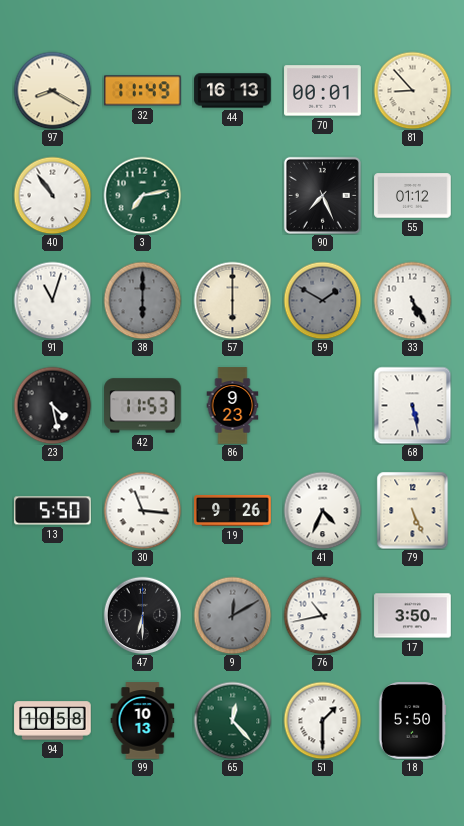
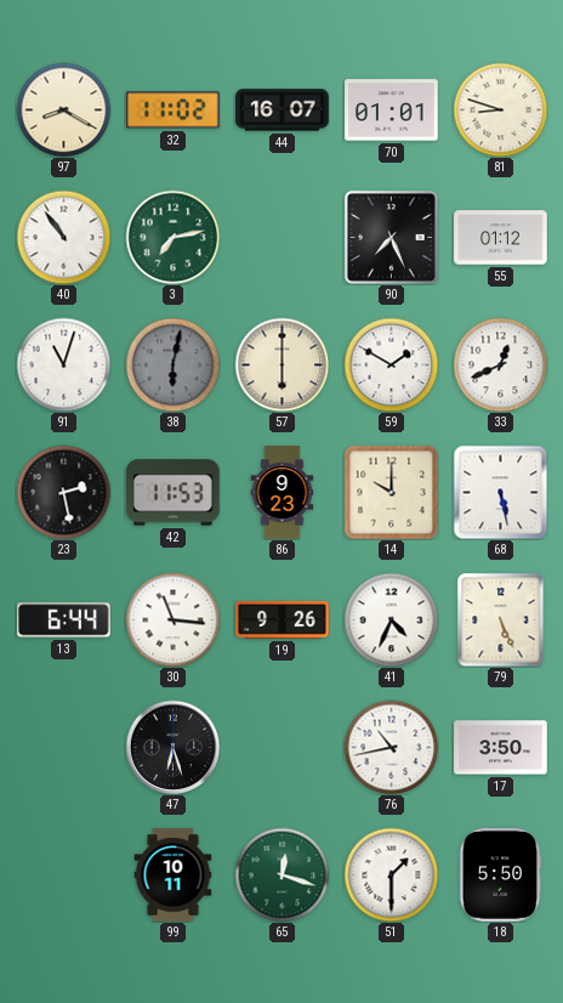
32: 11:49 -> 11:02
44: 16:13 -> 16:07
70: 00:01 -> 01:01
81: 8:53 -> 8:48
38: 6:00 -> 6:02
59 dial: grey -> white
33: 5:25 -> 12:41
23: 4:28 -> 2:28
14: none -> 10:00
13: 5:50 -> 6:44
47: 6:30 -> 6:27
9: 12:10 -> none
94: 10:58 -> none
99: 10:13 -> 10:11
65: 12:23 -> 12:18
